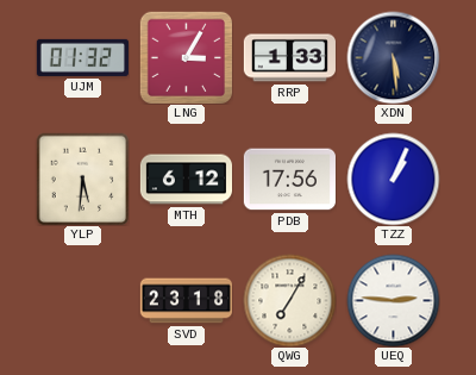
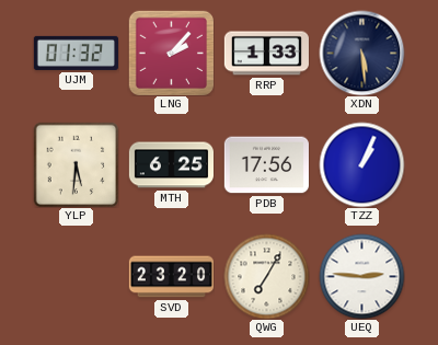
LNG: 3:05 -> 2:07
MTH: 6:12 -> 6:25
SVD: 23:18 -> 23:20
